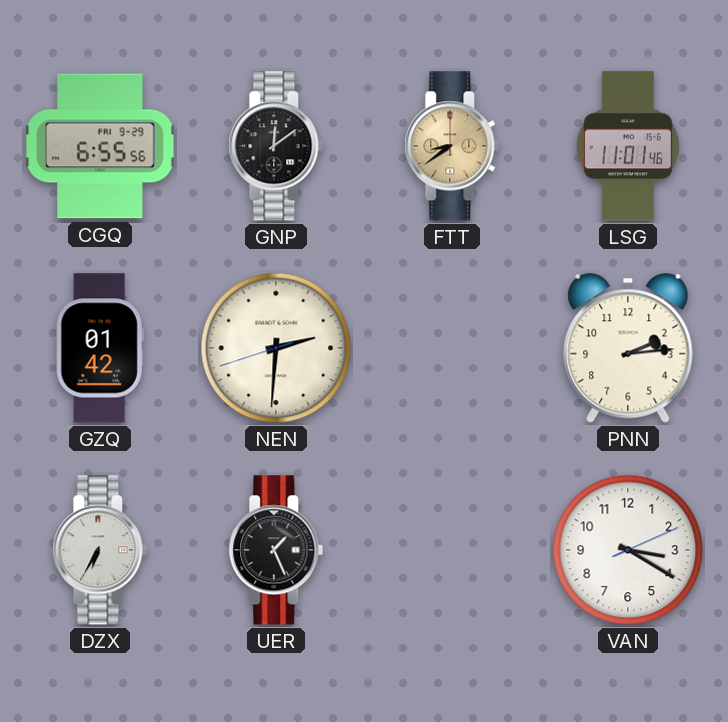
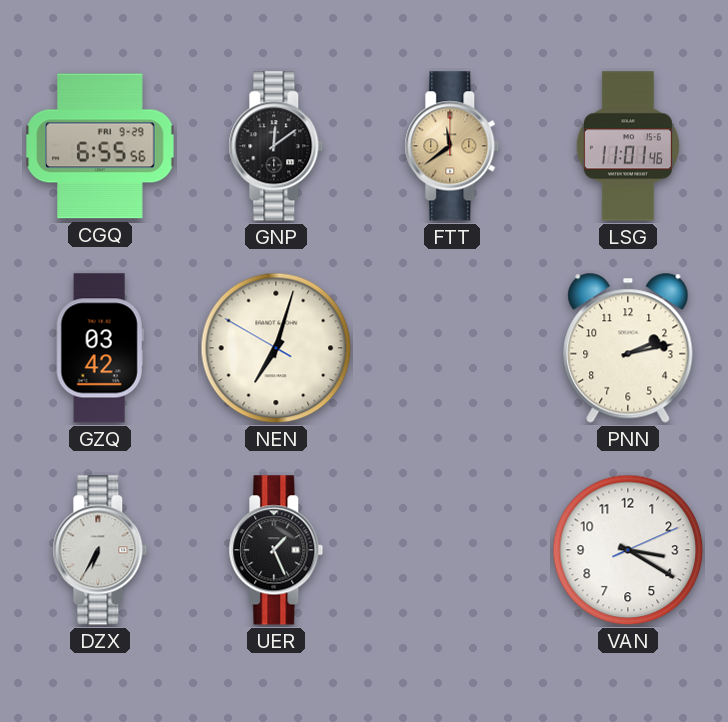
FTT: 8:39 -> 11:39
GZQ: 01:42 -> 03:42
NEN: 2:30 -> 7:02
PNN: 2:14 -> 2:13
